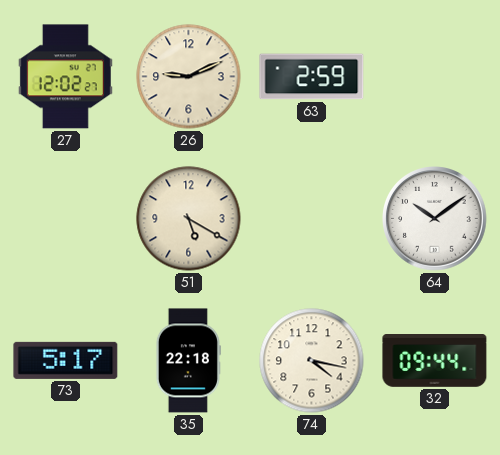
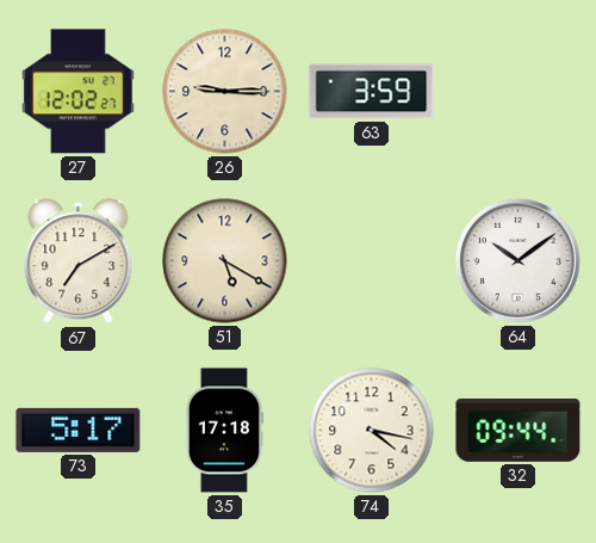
26: 9:11 -> 9:15
63: 2:59 -> 3:59
67: none -> 7:10
35: 22:18 -> 17:18
